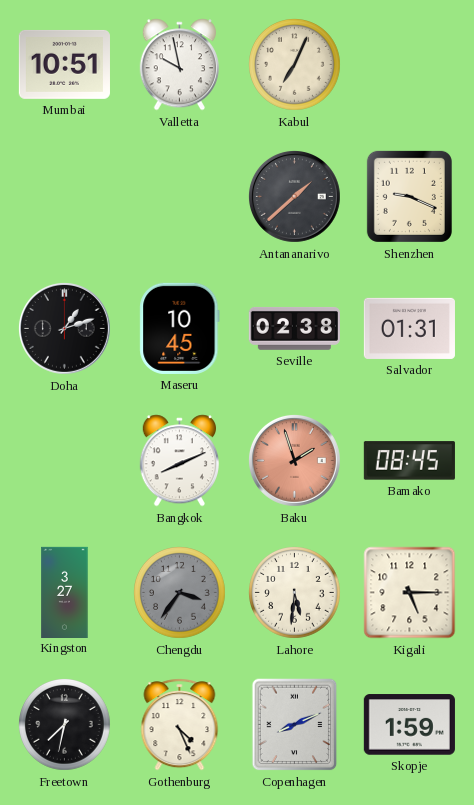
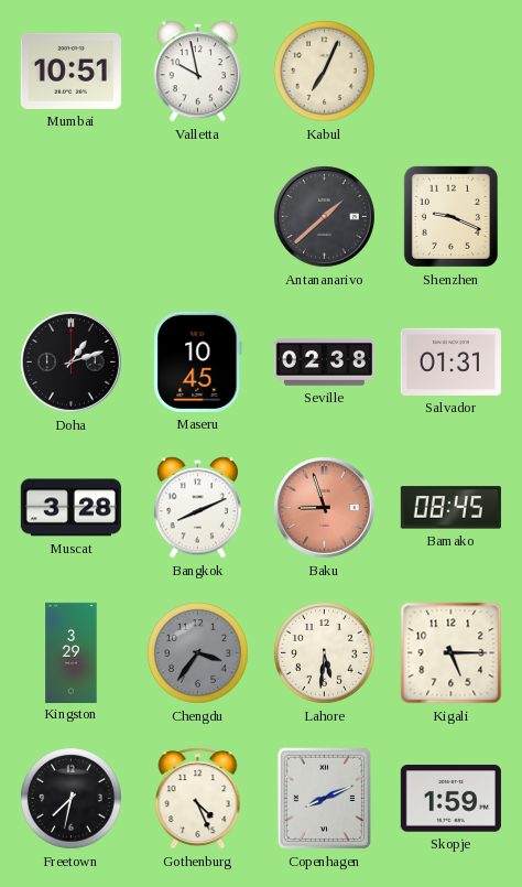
Muscat: none -> 3:28
Baku: 1:57 -> 8:57
Kingston: 3:27 -> 3:29
